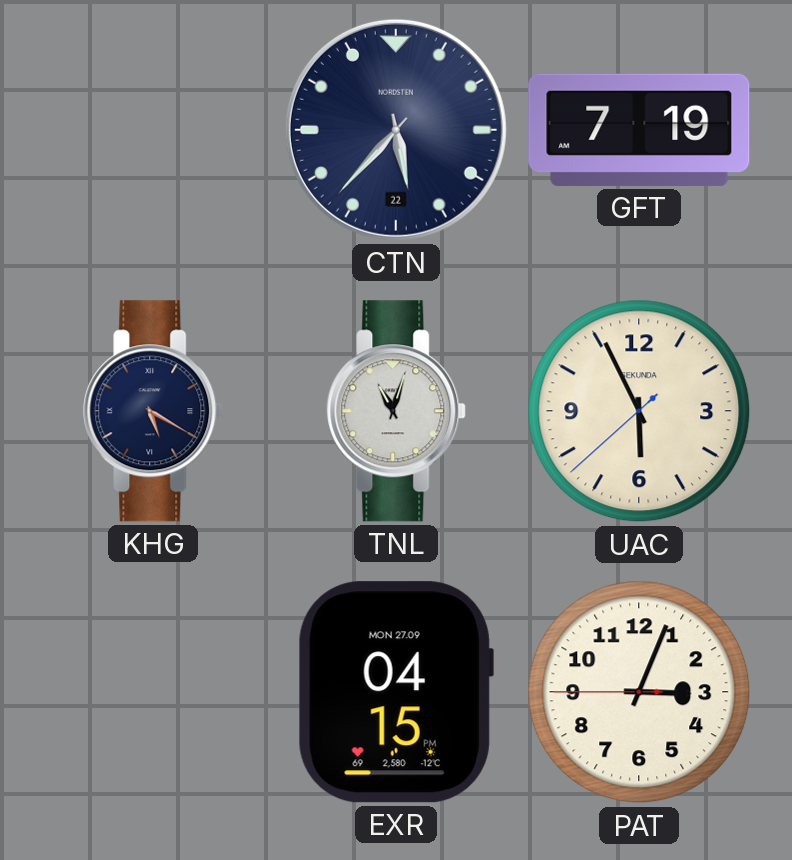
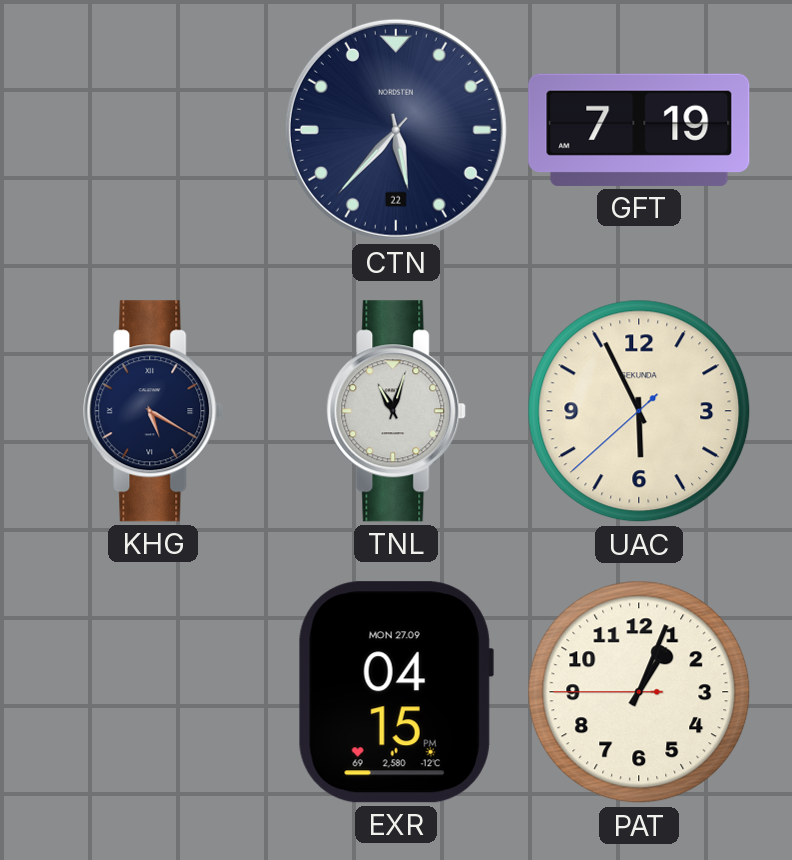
PAT: 3:03 -> 1:03
